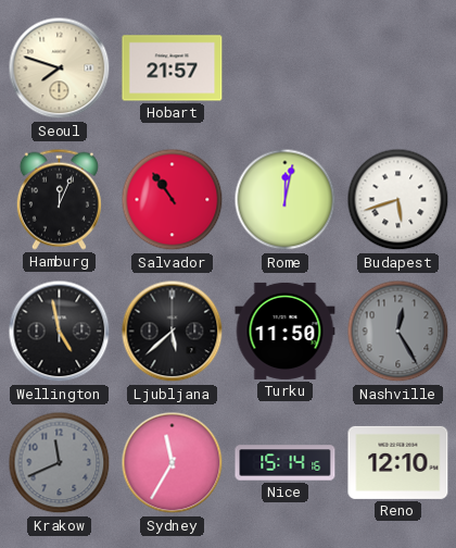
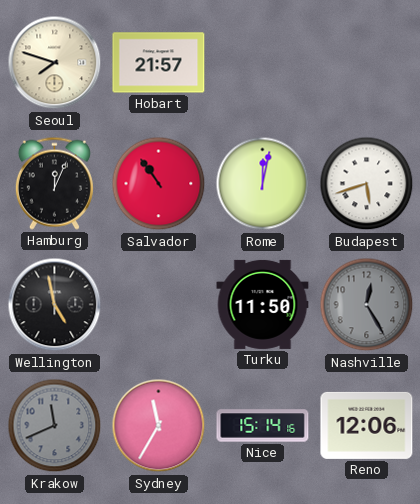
Ljubljana: 5:38 -> none
Reno: 12:10 -> 12:06
